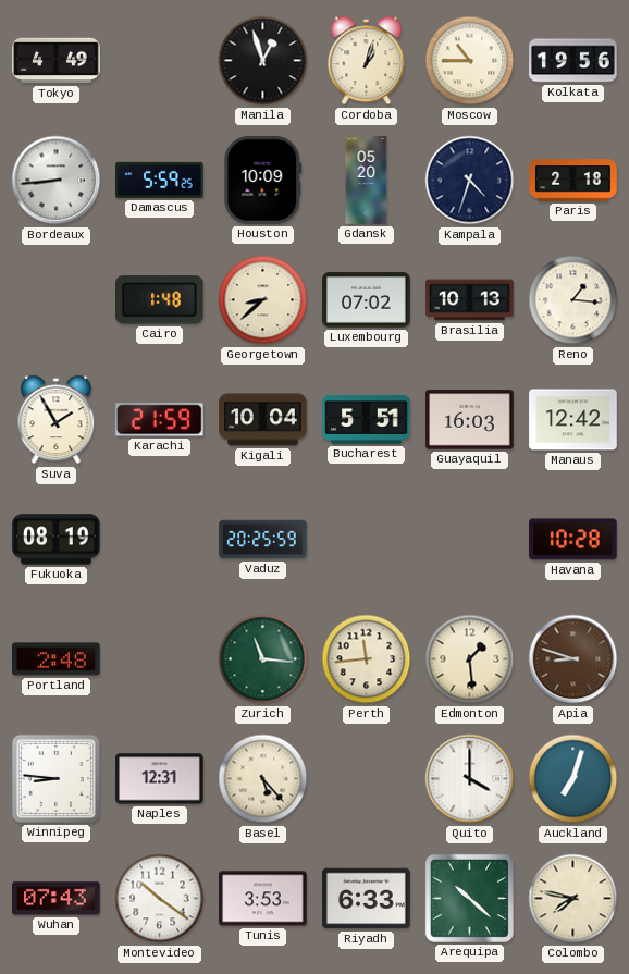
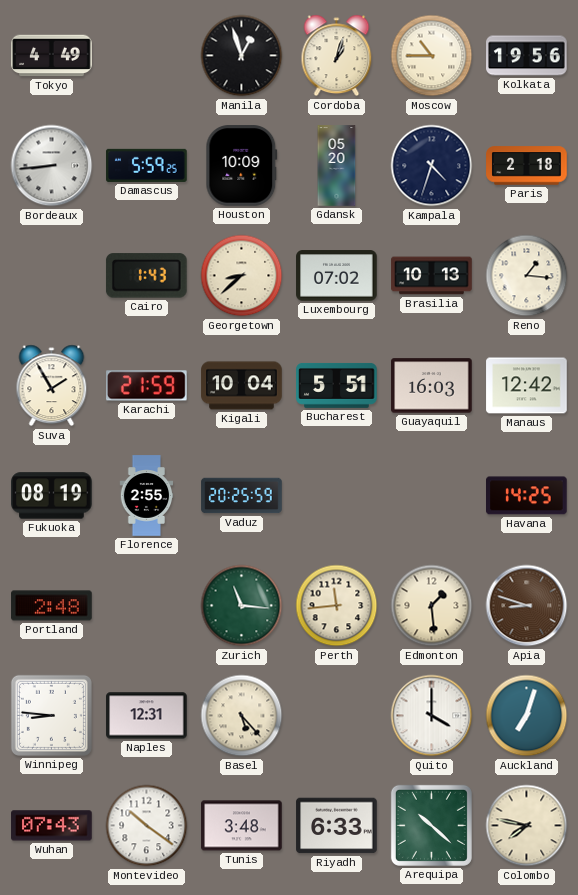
Cairo: 1:48 -> 1:43
Florence: none -> 2:55
Havana: 10:28 -> 14:25
Tunis: 3:53 -> 3:48
